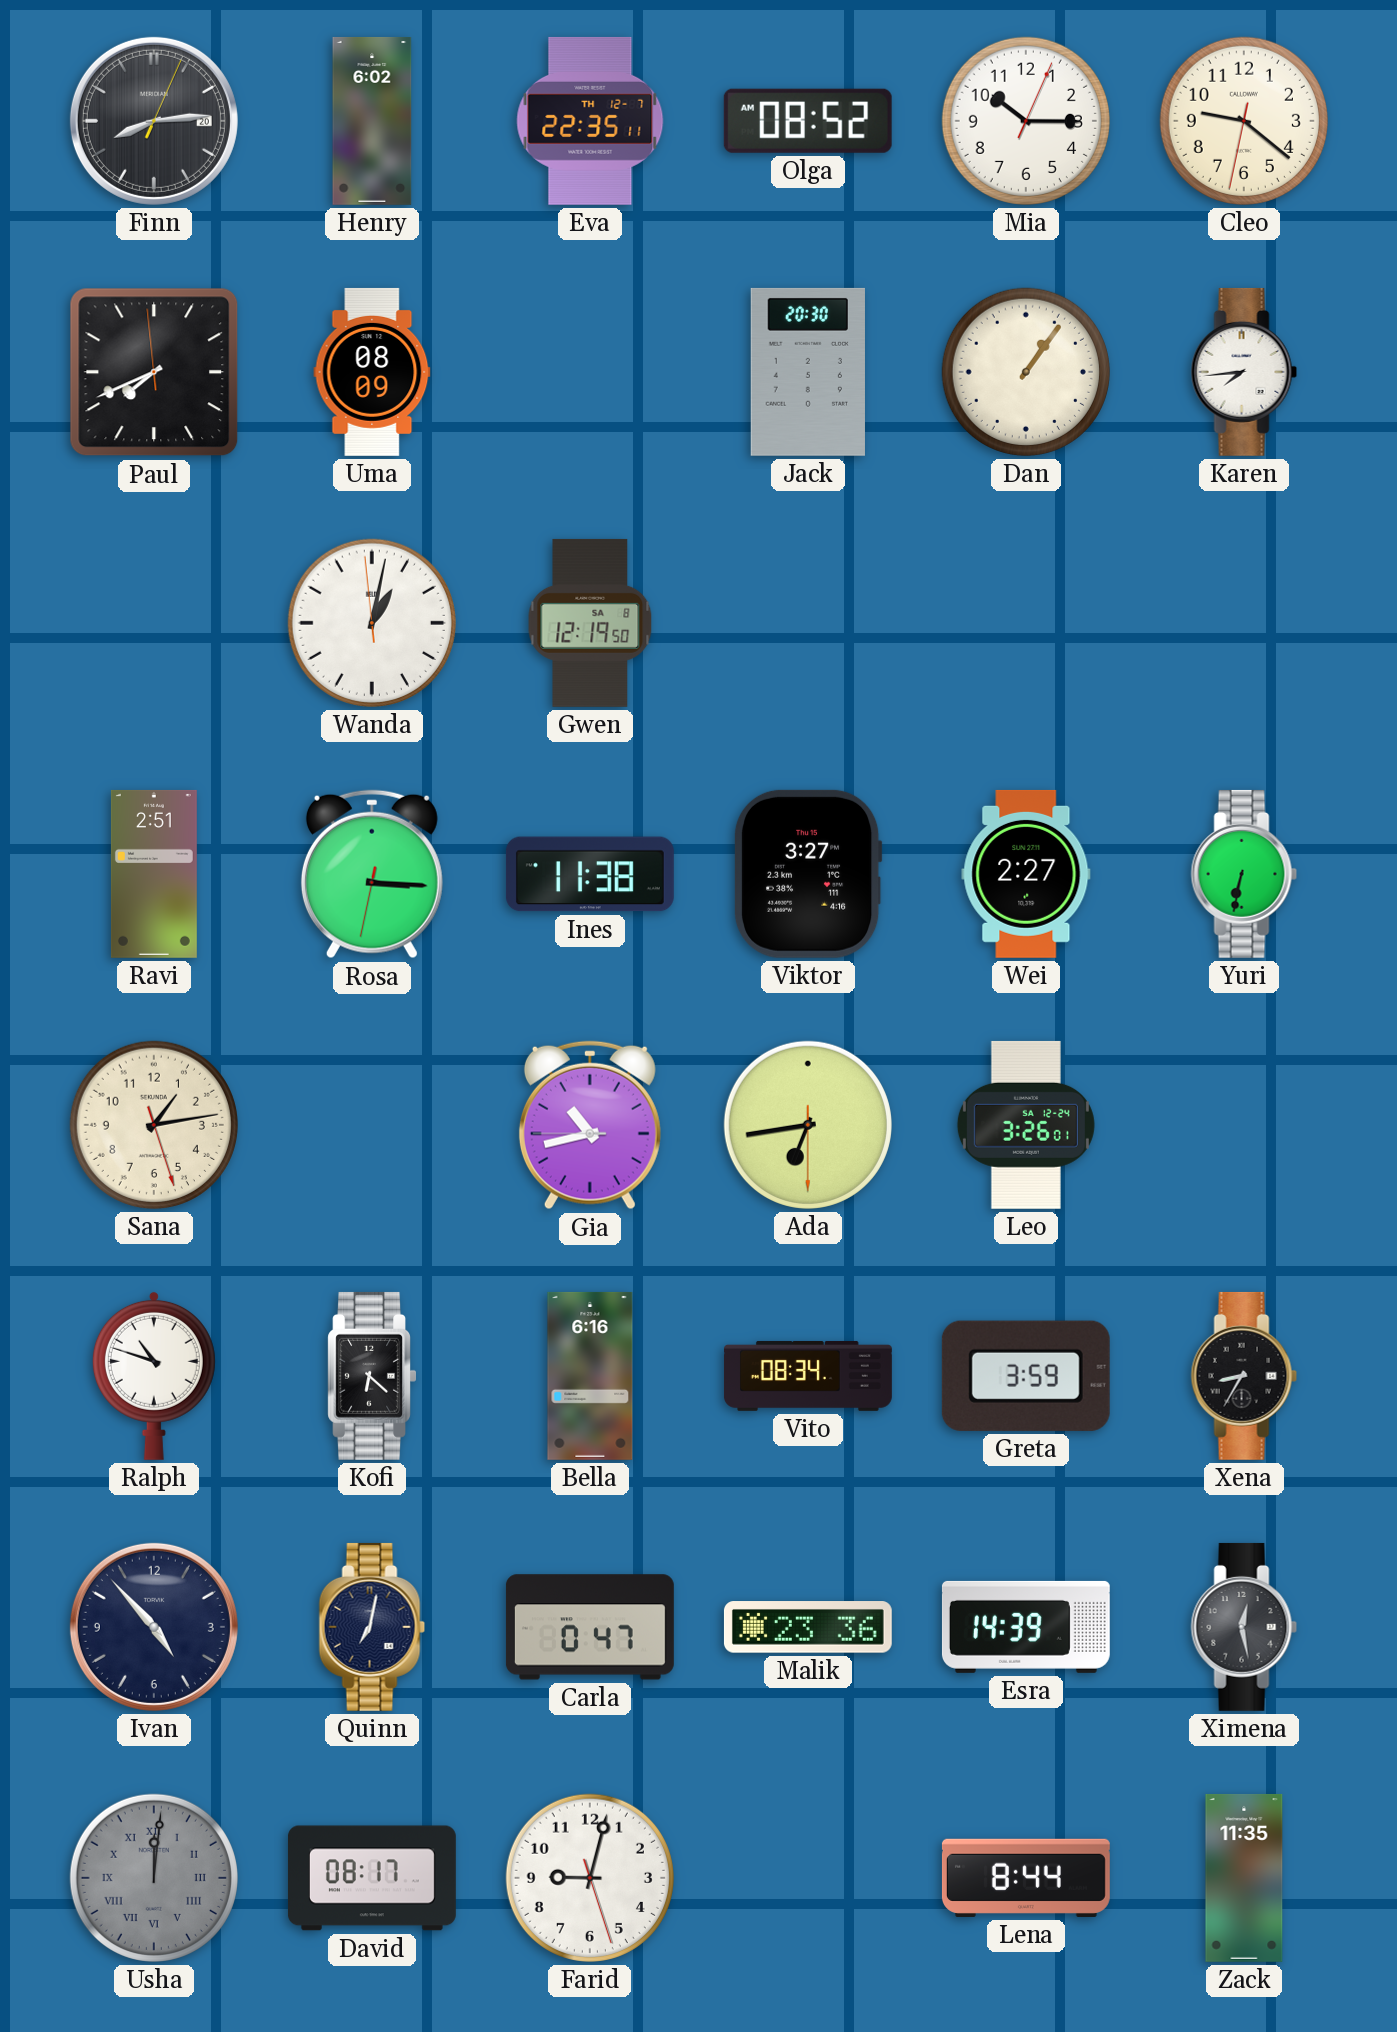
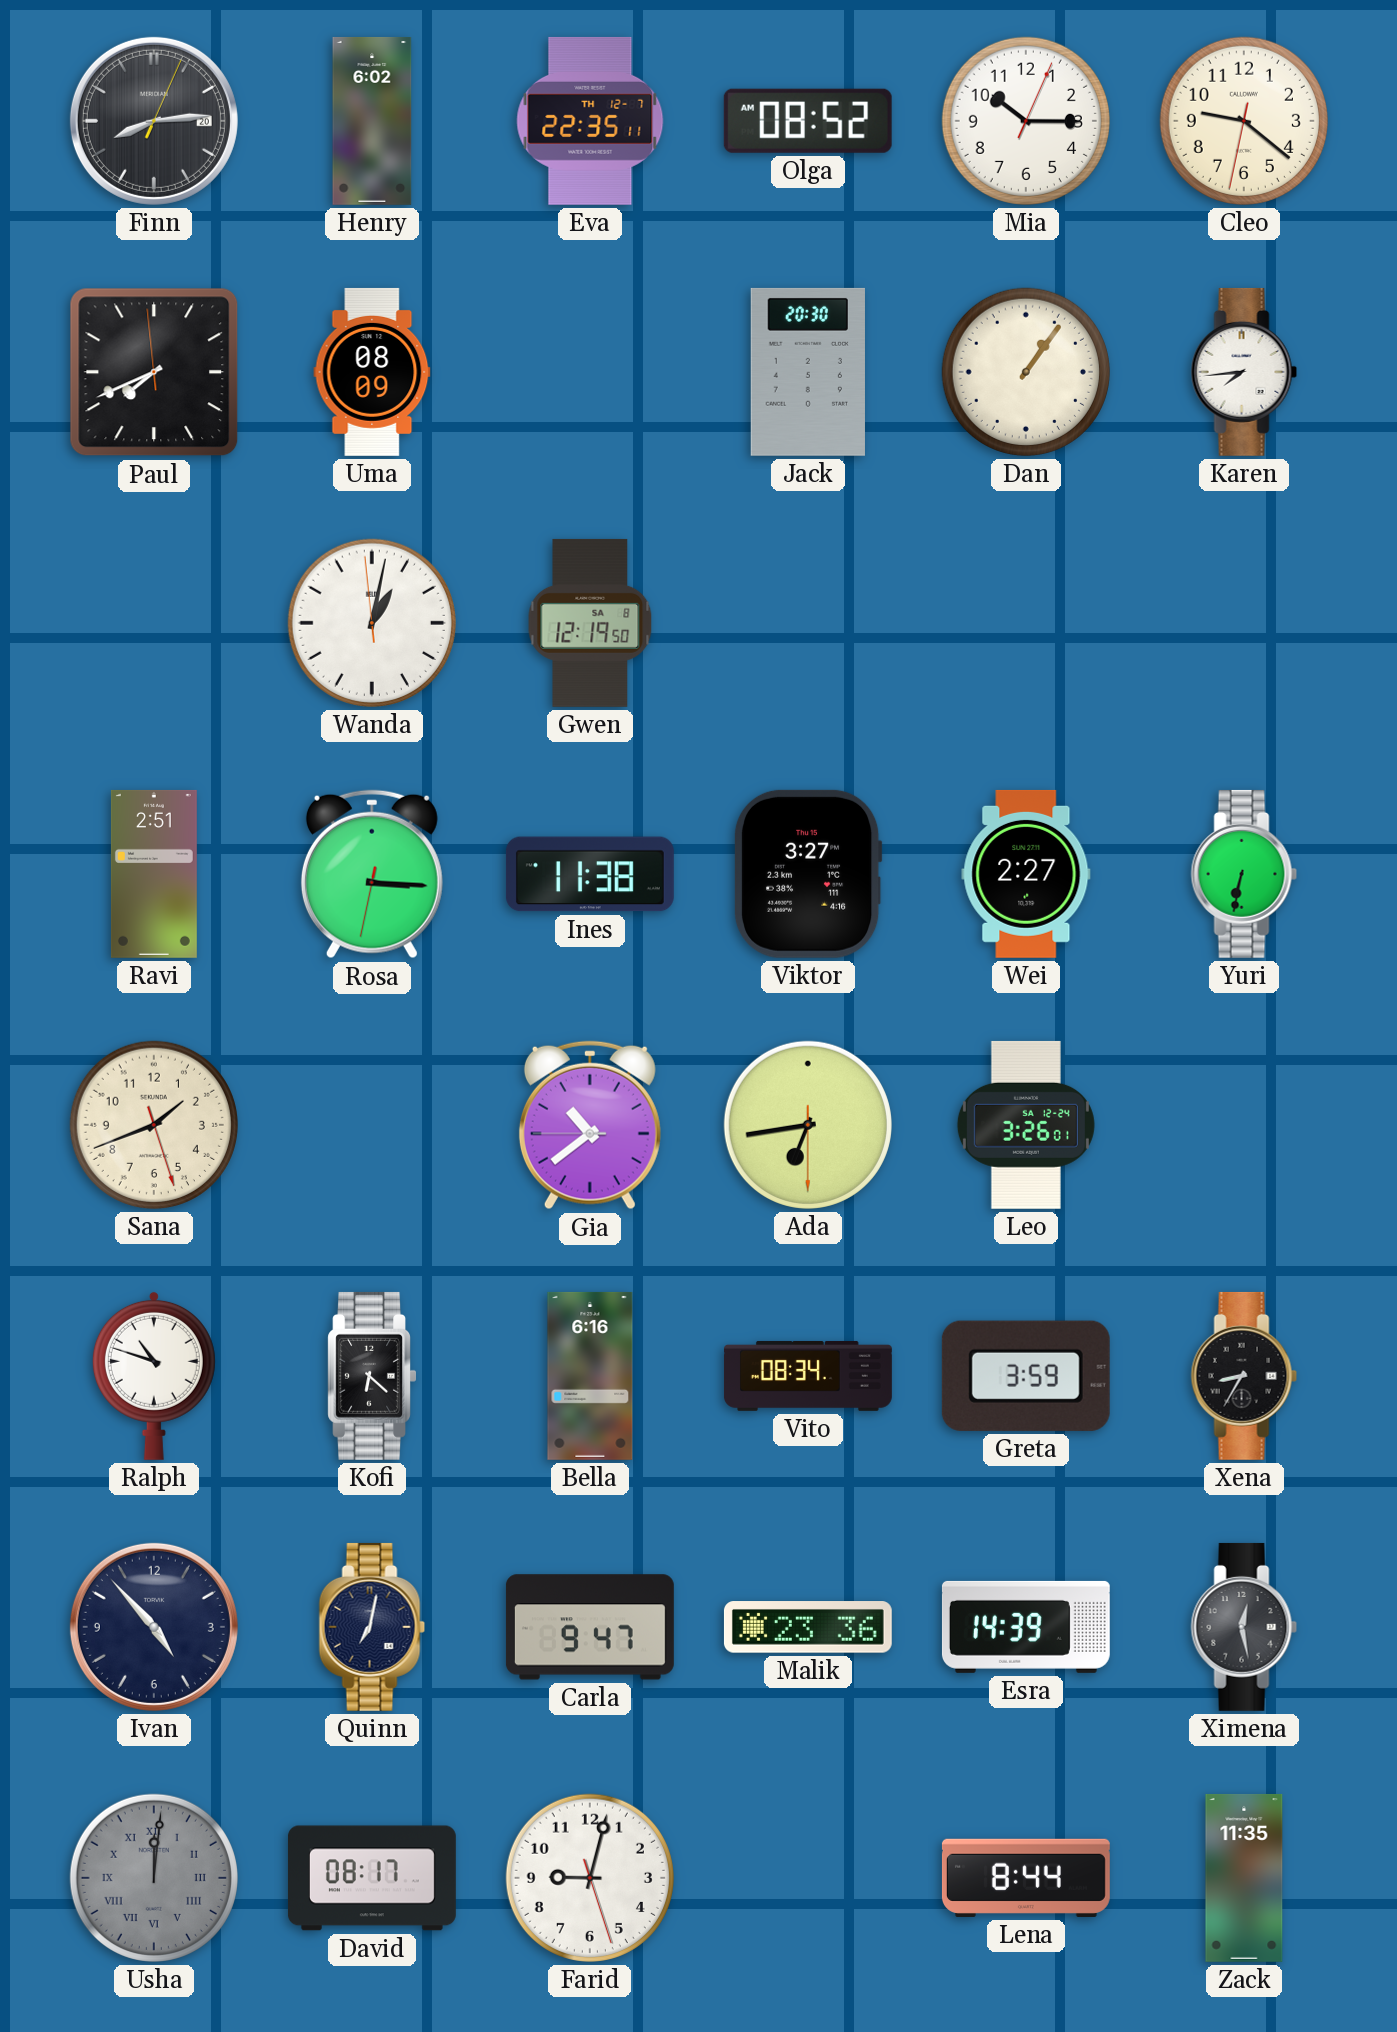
Sana: 1:13 -> 1:41
Gia: 10:42 -> 10:38
Carla: 0:47 -> 9:47
